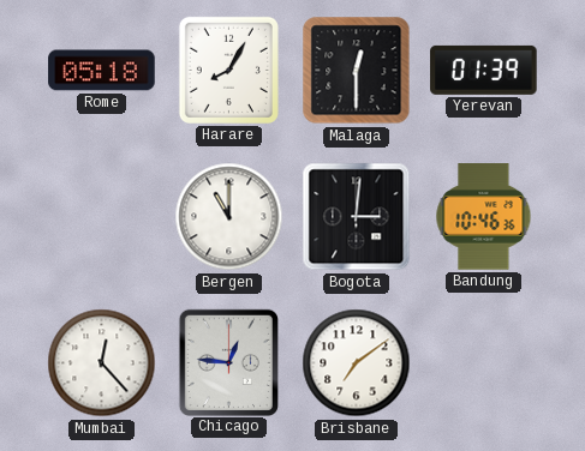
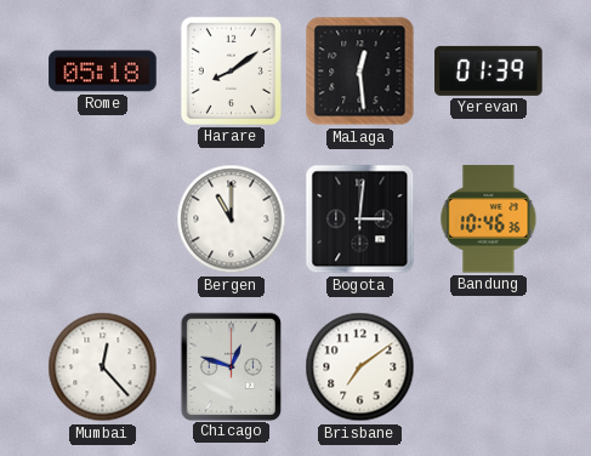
Harare: 8:05 -> 8:09
Malaga: 12:30 -> 12:29
Chicago: 12:46 -> 12:48
